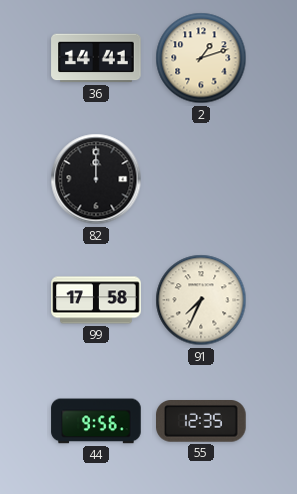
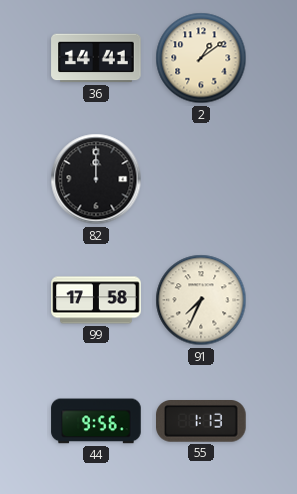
2: 1:12 -> 1:09
55: 12:35 -> 1:13
